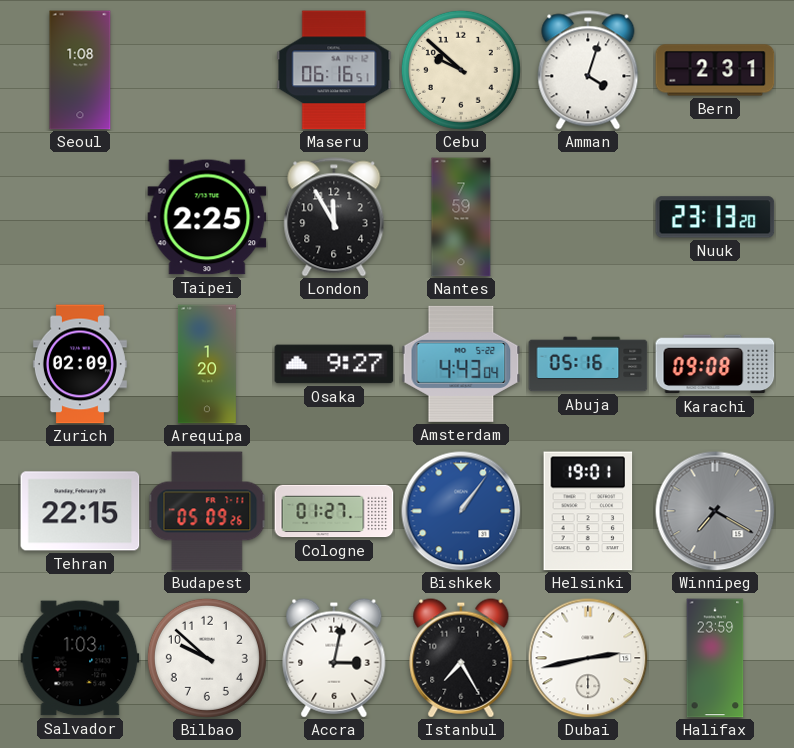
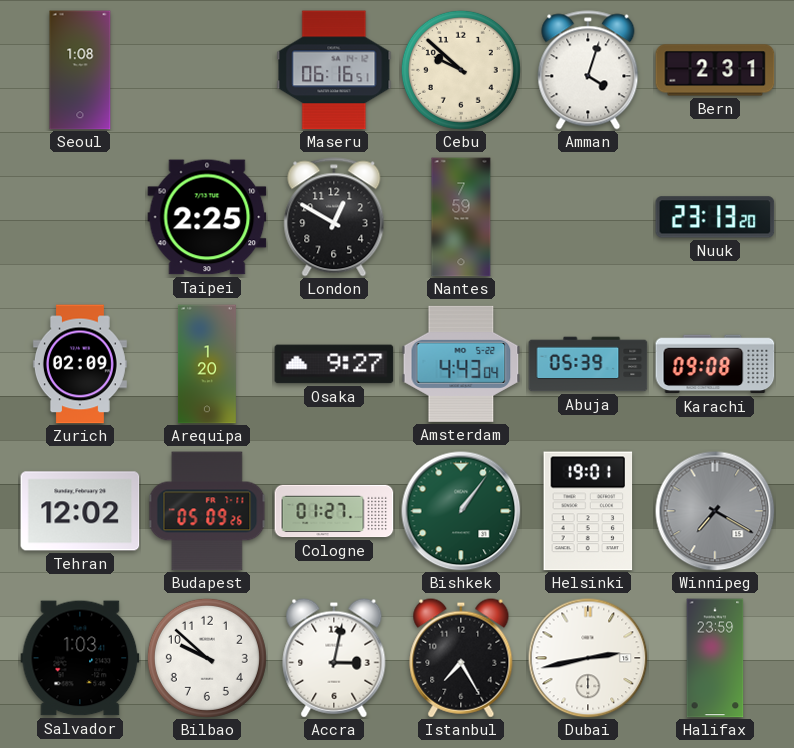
London: 11:55 -> 12:50
Abuja: 05:16 -> 05:39
Tehran: 22:15 -> 12:02
Bishkek dial: blue -> green
